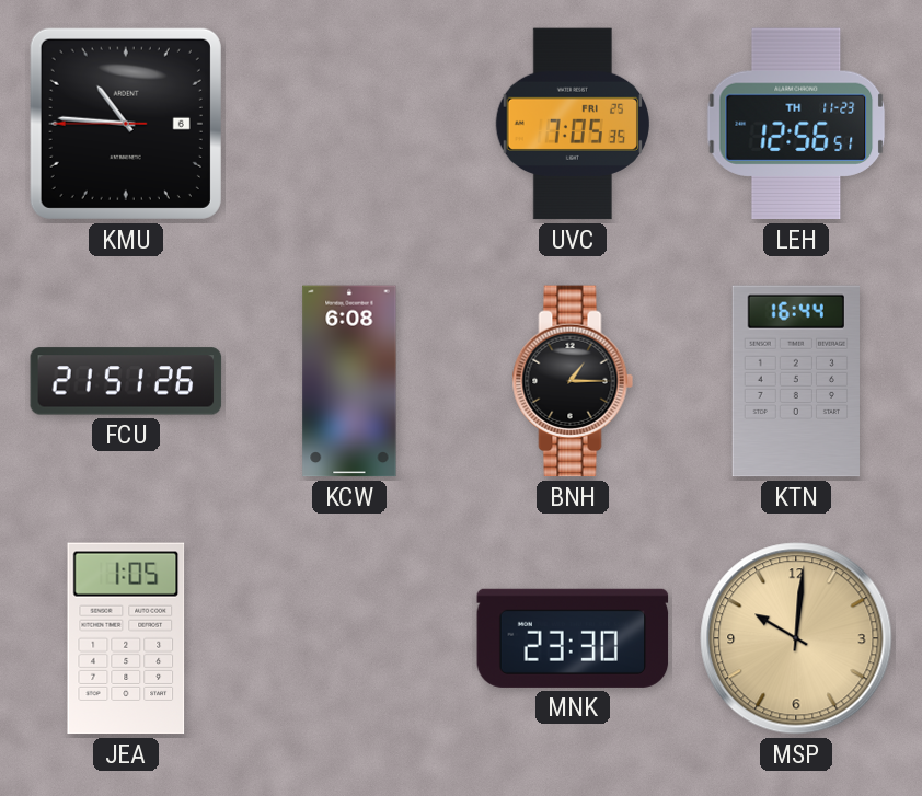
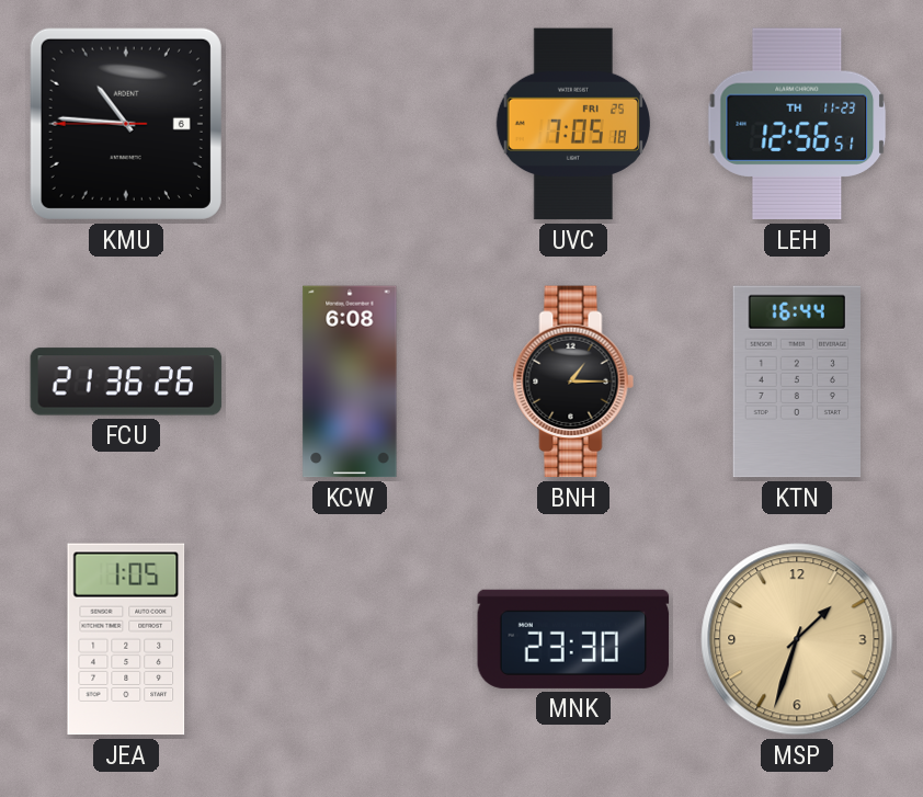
UVC: 7:05:35 -> 7:05:18
FCU: 21:51 -> 21:36
MSP: 10:01 -> 1:33
